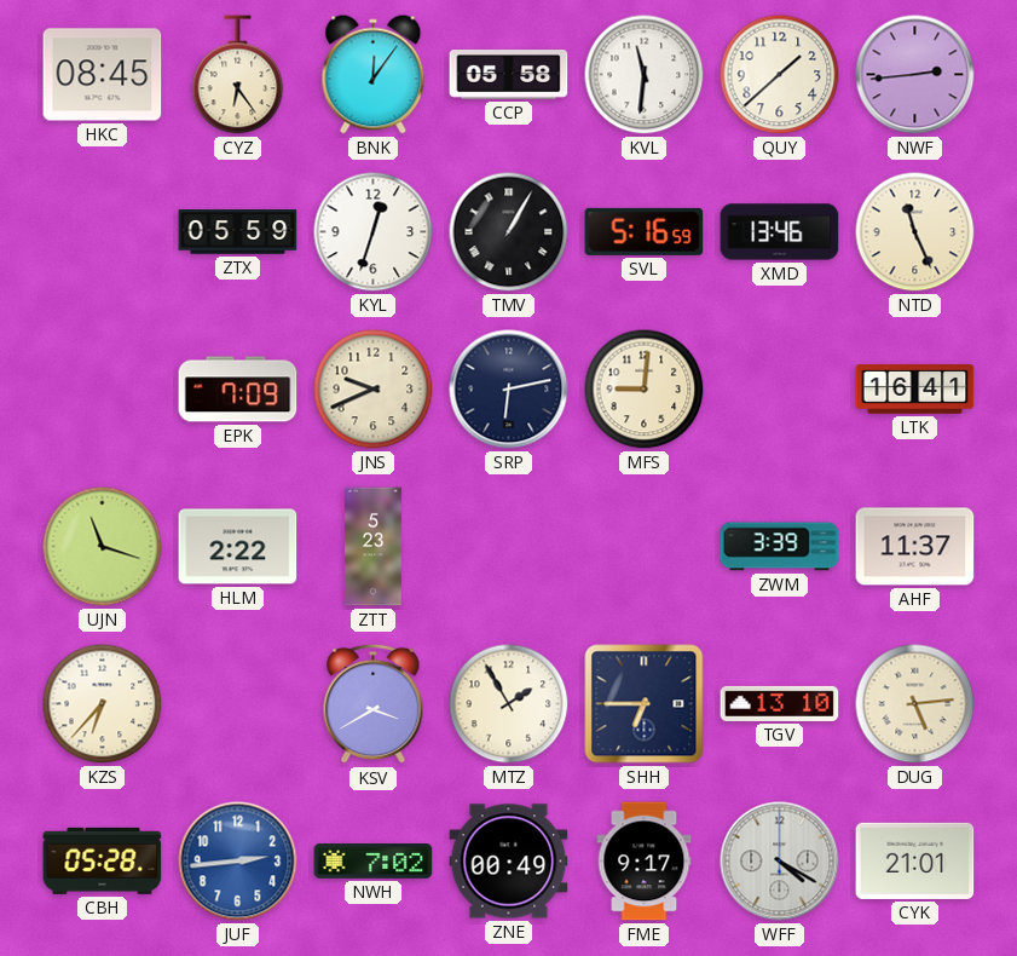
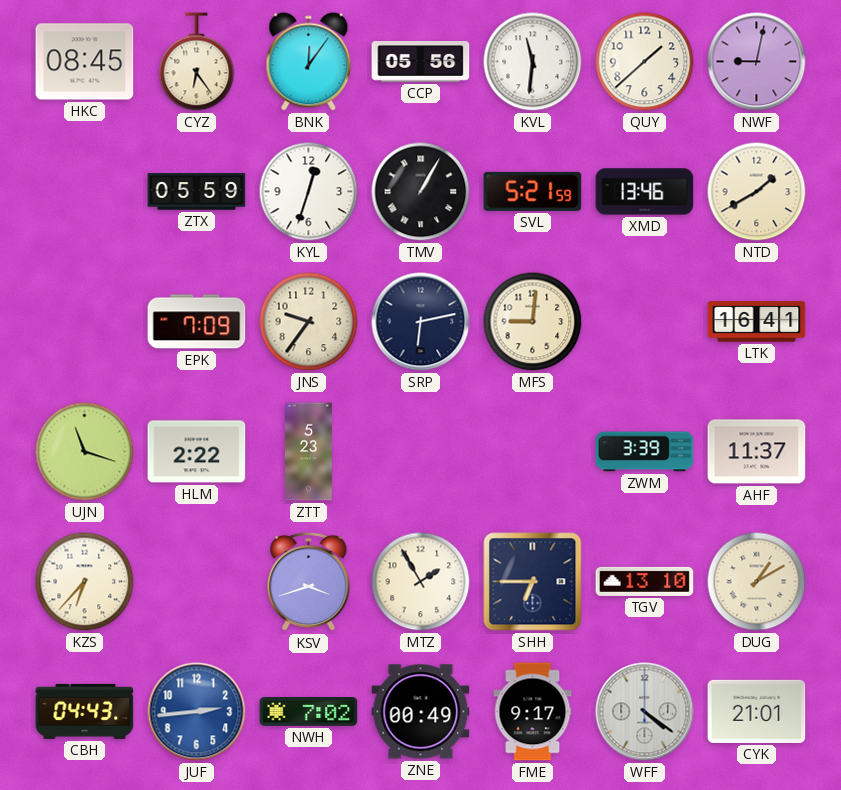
CCP: 05:58 -> 05:56
NWF: 2:44 -> 9:02
SVL: 5:16 -> 5:21
NTD: 11:26 -> 1:40
JNS: 9:41 -> 9:36
KSV: 3:40 -> 3:42
DUG: 5:14 -> 1:10
CBH: 05:28 -> 04:43
WFF: 4:20 -> 4:21
